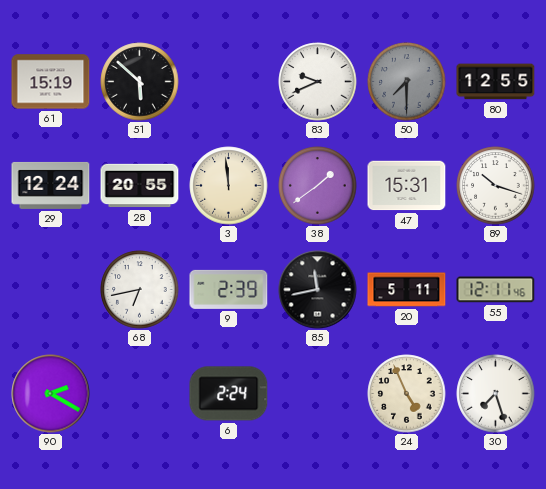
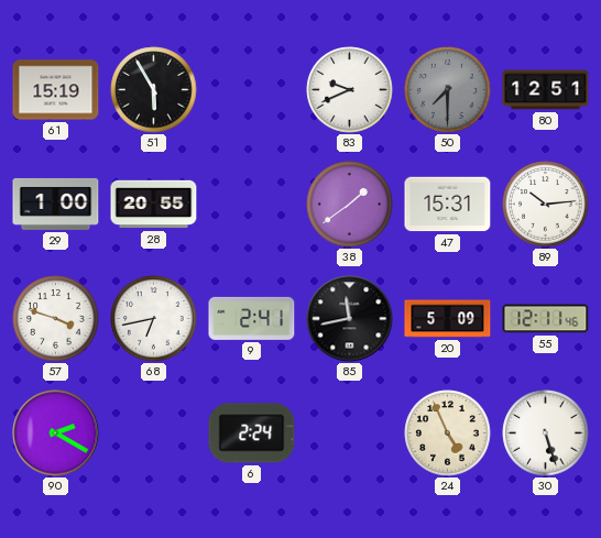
51: 5:52 -> 5:55
80: 12:55 -> 12:51
29: 12:24 -> 1:00
3: 11:59 -> none
89: 10:18 -> 10:14
57: none -> 3:48
9: 2:39 -> 2:41
20: 5:11 -> 5:09
30: 7:27 -> 5:27
